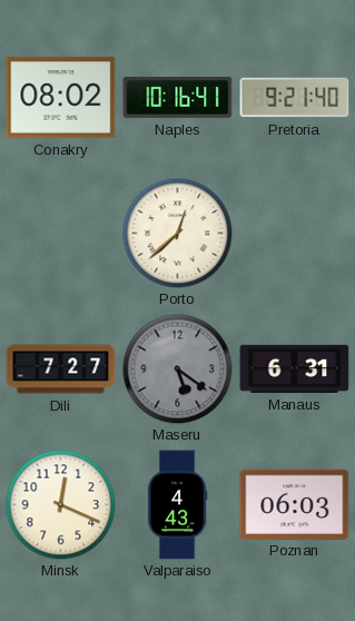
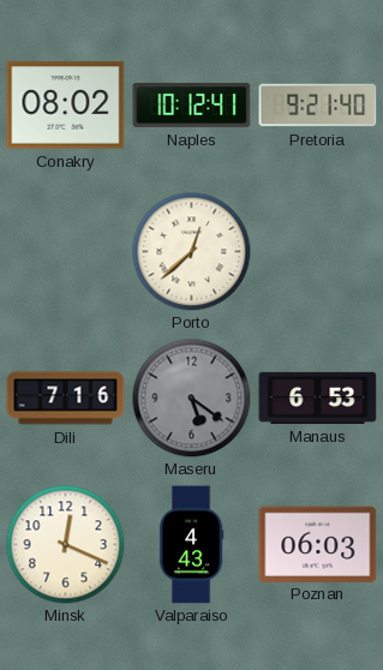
Naples: 10:16 -> 10:12
Dili: 7:27 -> 7:16
Manaus: 6:31 -> 6:53
